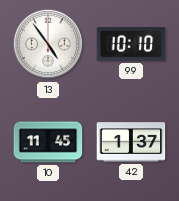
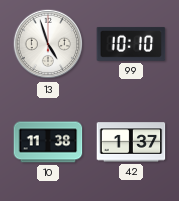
13: 4:54 -> 4:57
10: 11:45 -> 11:38
